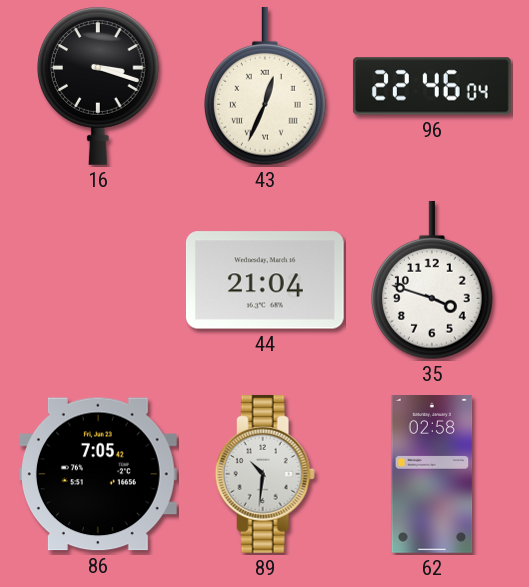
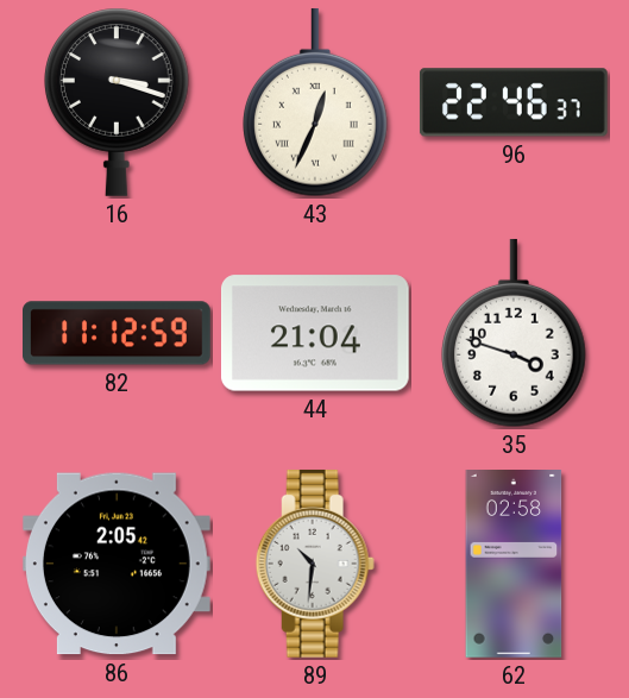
96: 22:46:04 -> 22:46:37
82: none -> 11:12
86: 7:05 -> 2:05
